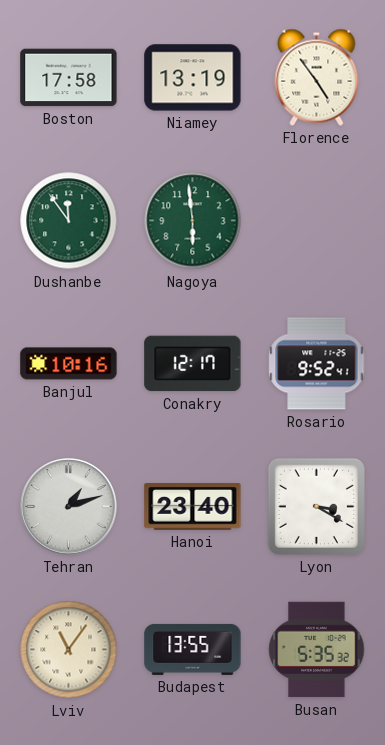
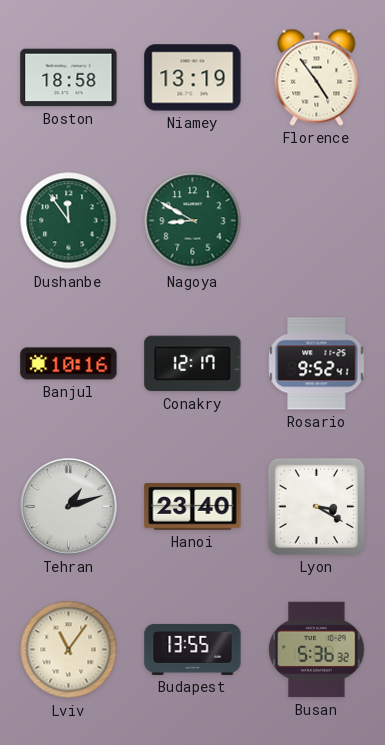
Boston: 17:58 -> 18:58
Nagoya: 5:59 -> 8:50
Busan: 5:35 -> 5:36
